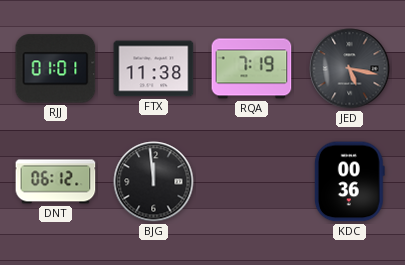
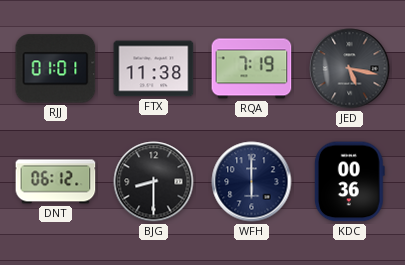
BJG: 11:59 -> 8:30
WFH: none -> 6:00
